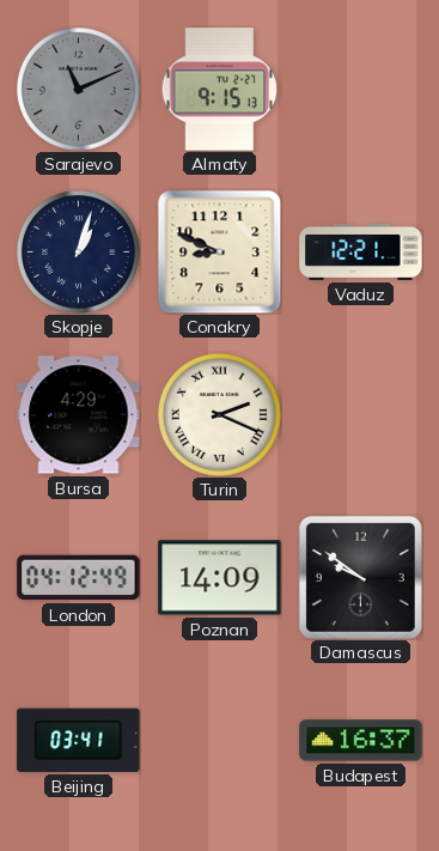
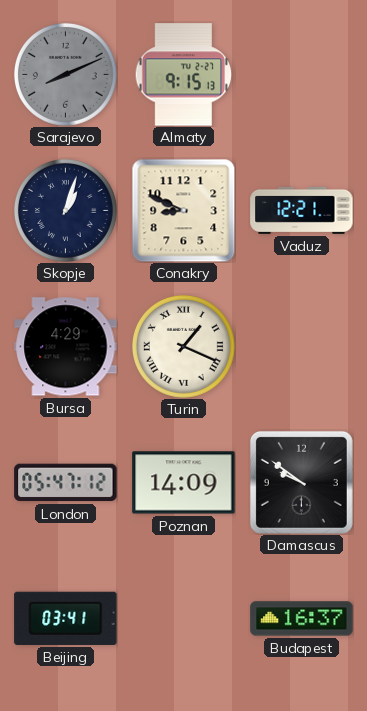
Sarajevo: 11:11 -> 8:11
Turin: 2:19 -> 1:19
London: 04:12 -> 05:47
